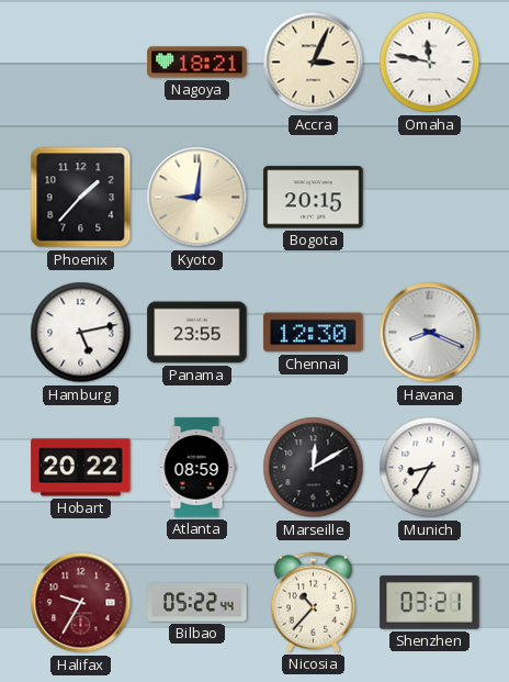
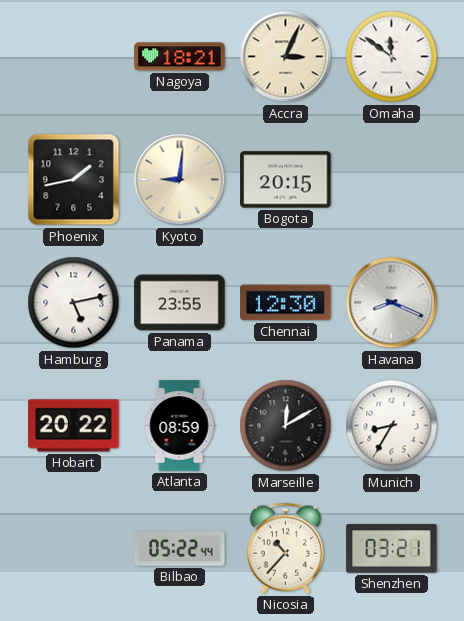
Omaha: 11:47 -> 11:51
Phoenix: 1:37 -> 1:43
Halifax: 9:35 -> none
